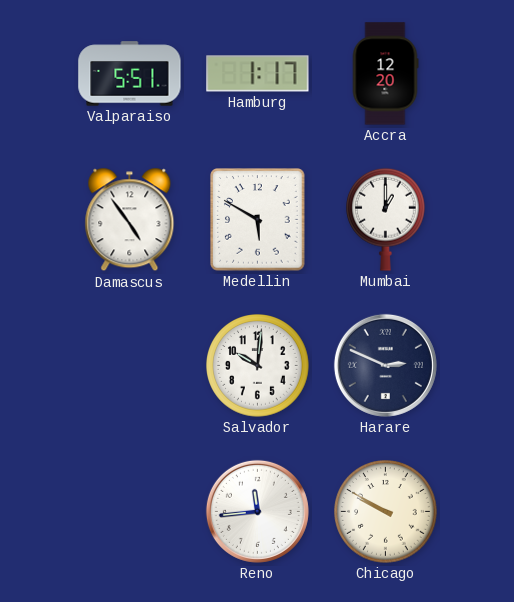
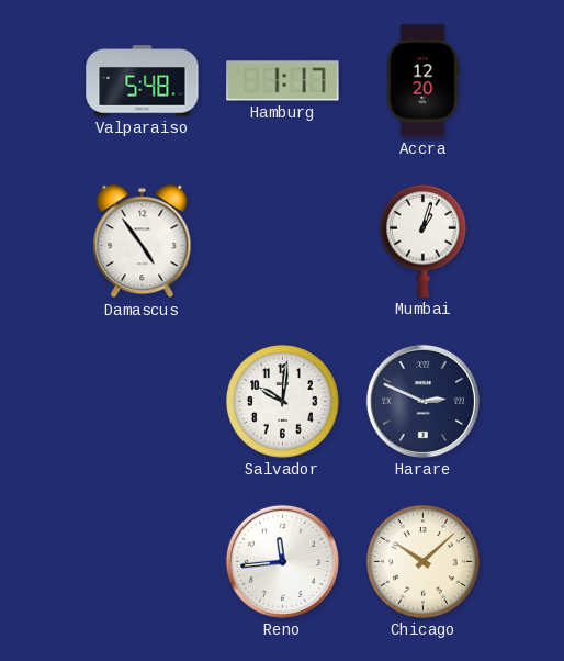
Valparaiso: 5:51 -> 5:48
Medellin: 5:50 -> none
Mumbai: 1:00 -> 1:03
Chicago: 9:50 -> 10:08
